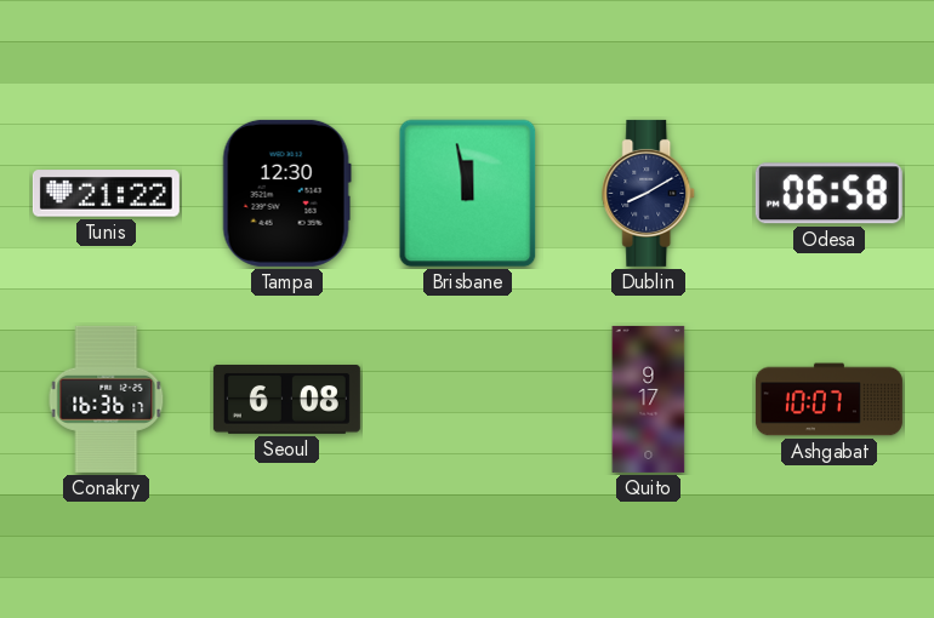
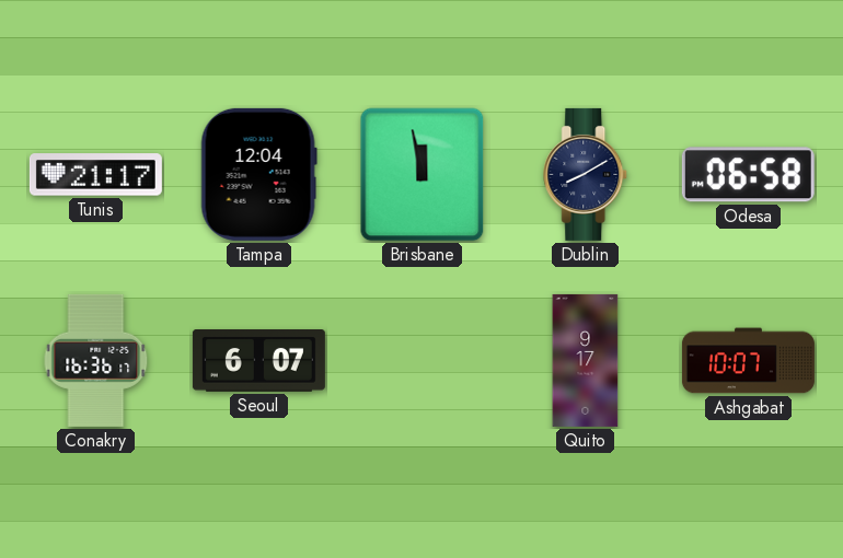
Tunis: 21:22 -> 21:17
Tampa: 12:30 -> 12:04
Seoul: 6:08 -> 6:07
